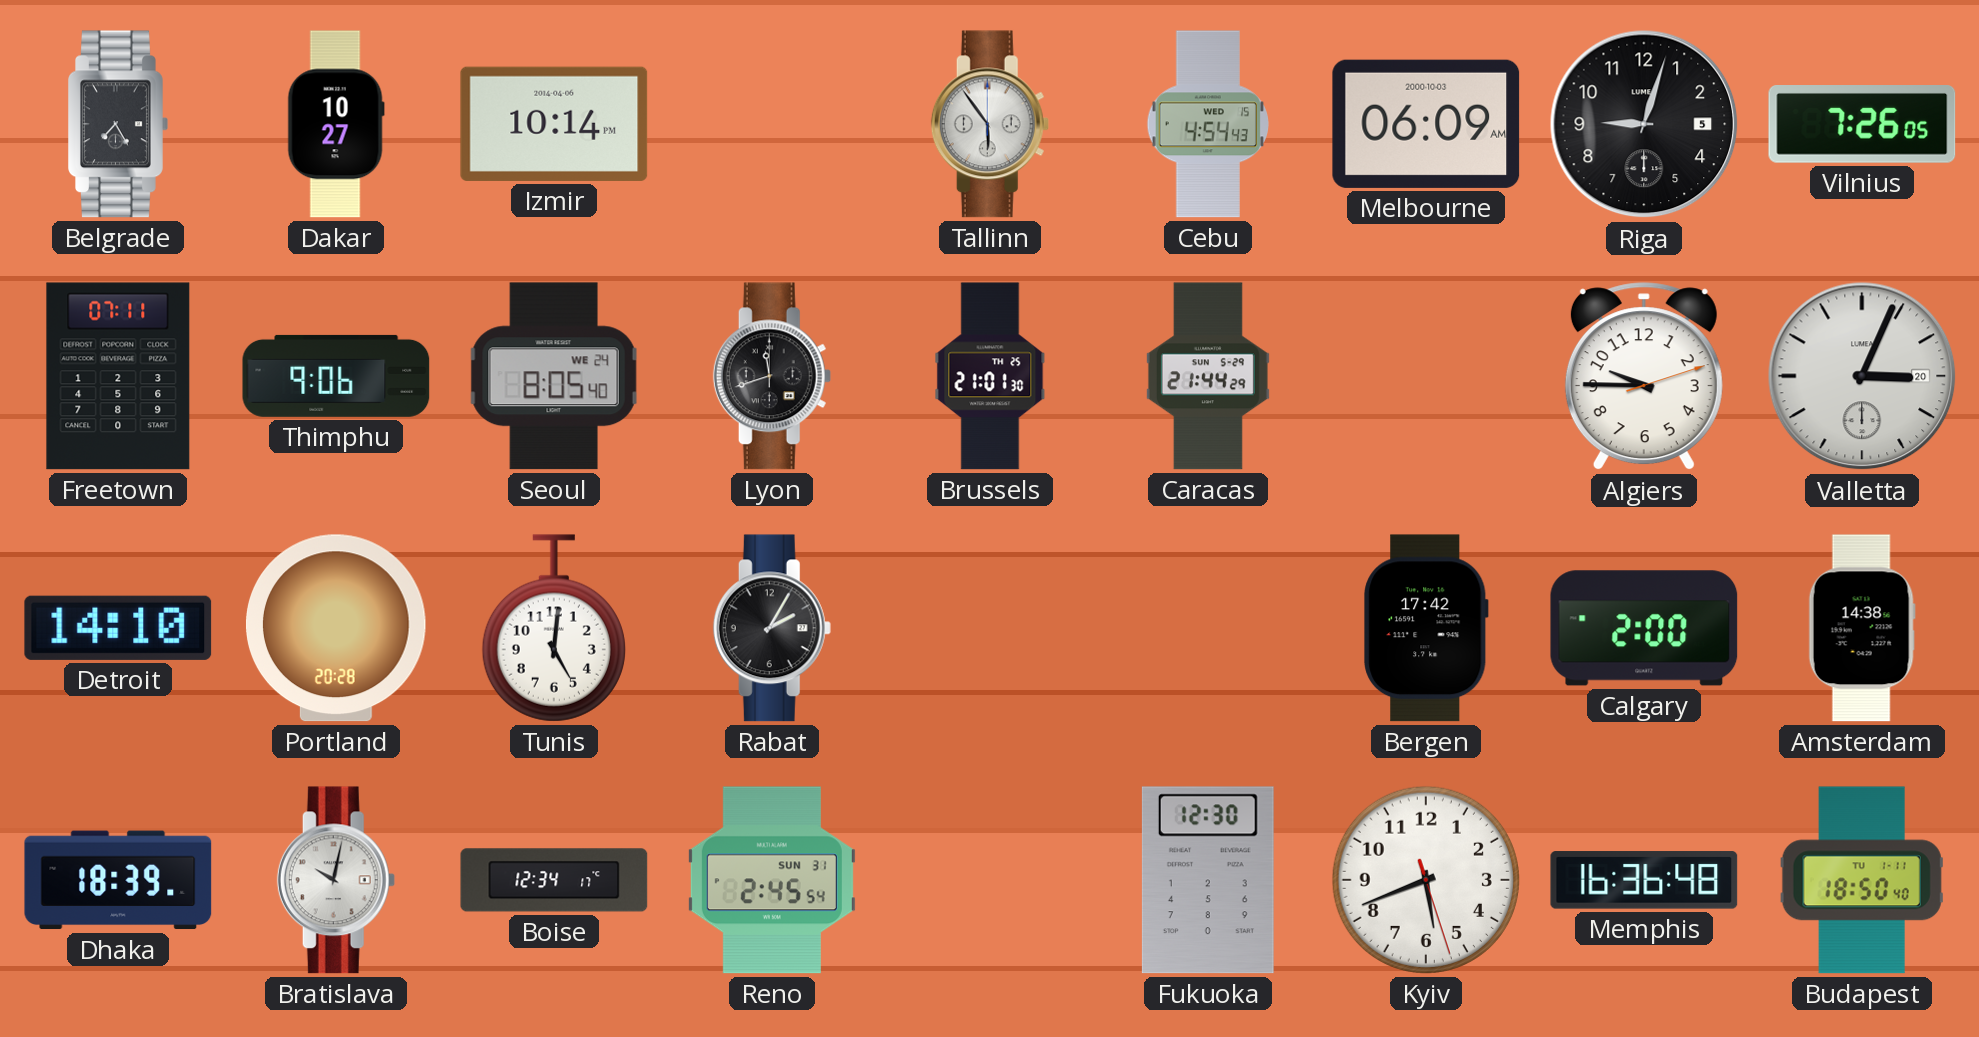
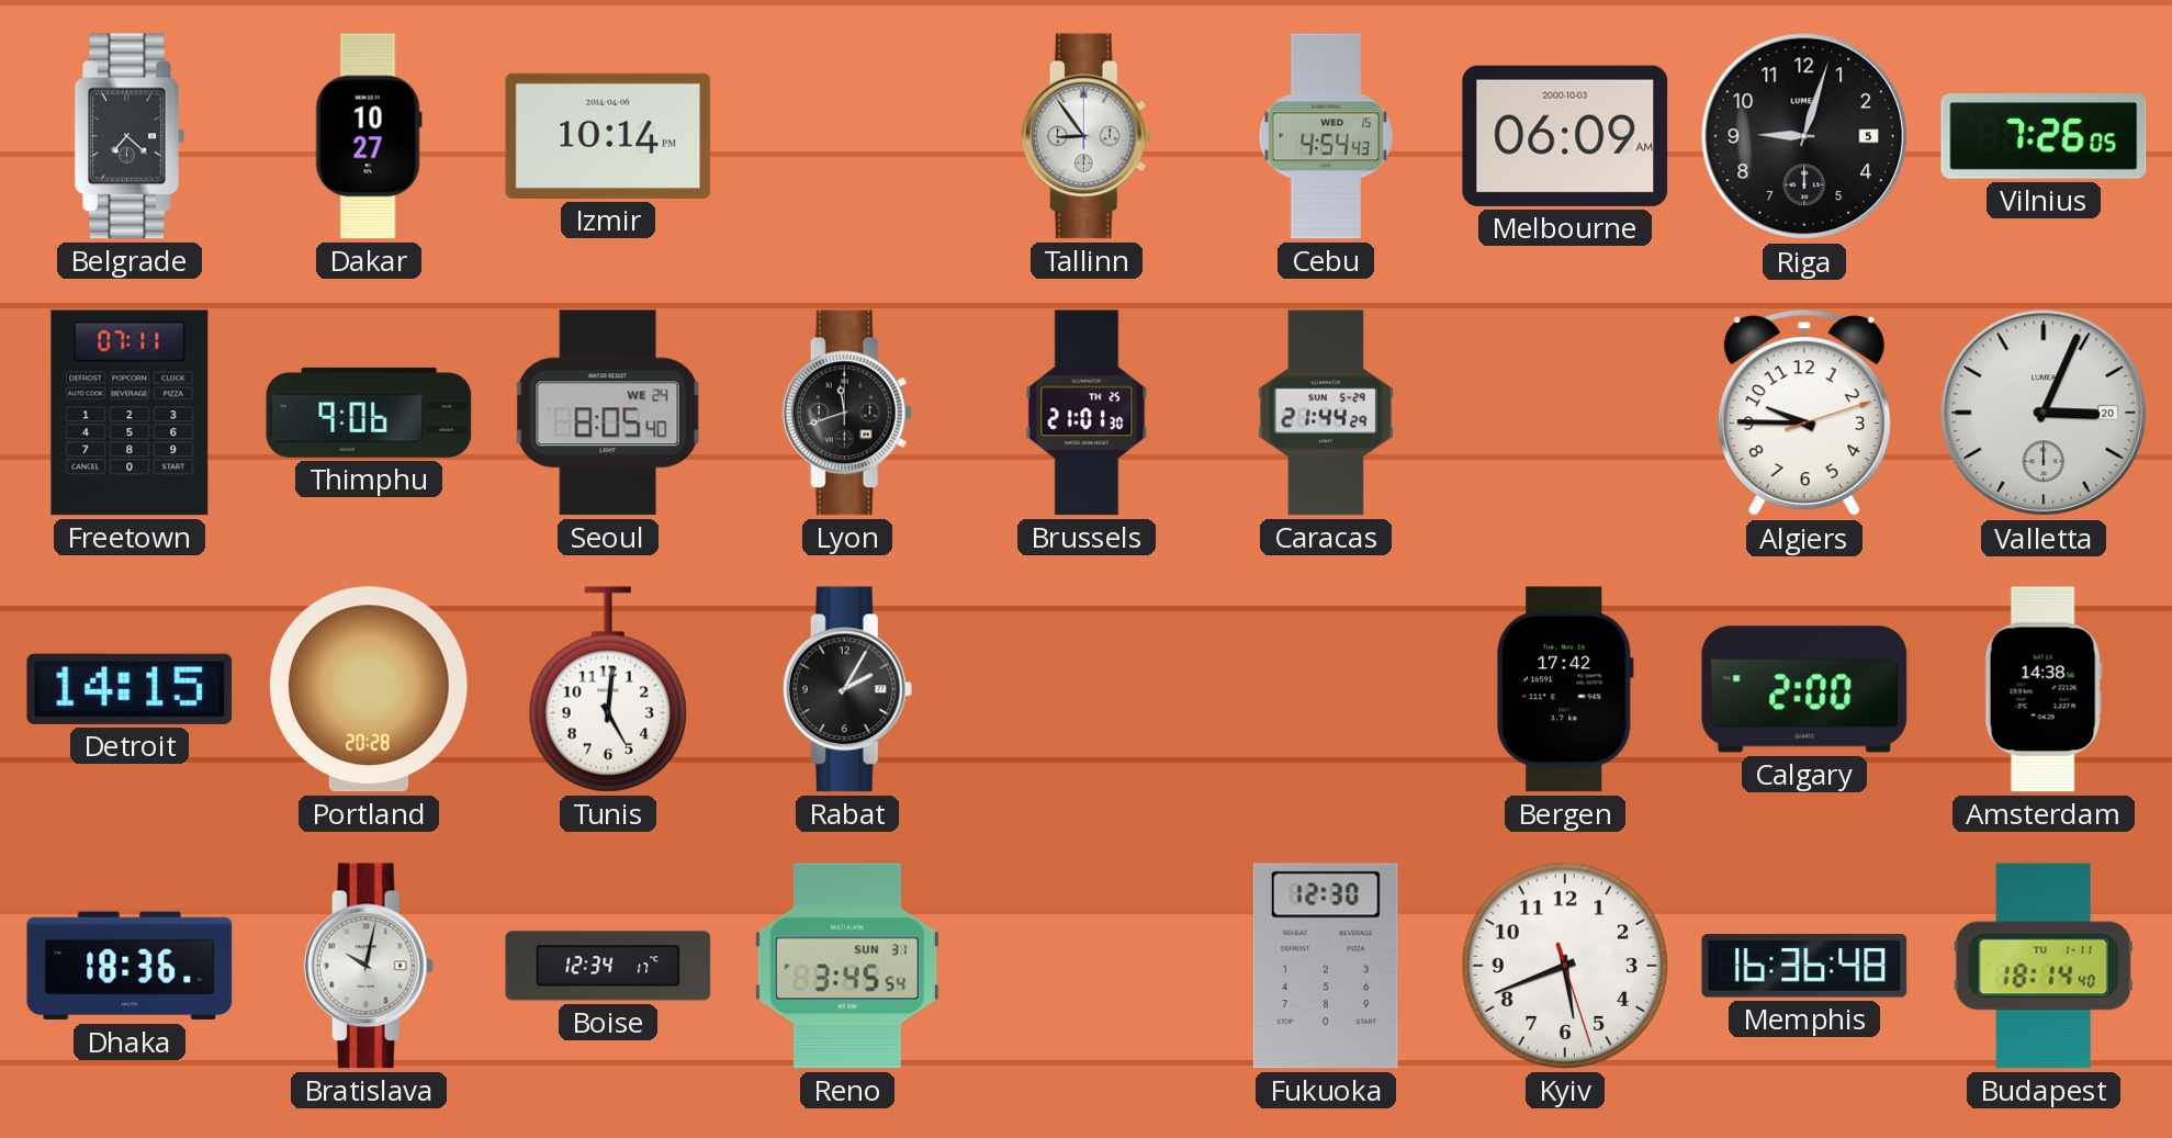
Belgrade: 7:25 -> 7:22
Tallinn: 5:54 -> 8:54
Detroit: 14:10 -> 14:15
Dhaka: 18:39 -> 18:36
Reno: 2:45 -> 3:45
Budapest: 18:50 -> 18:14
